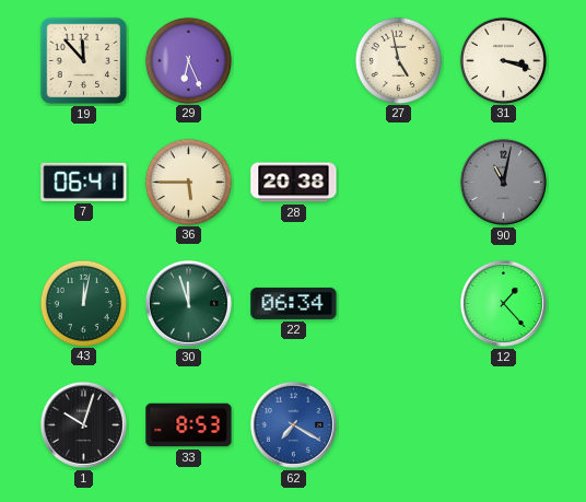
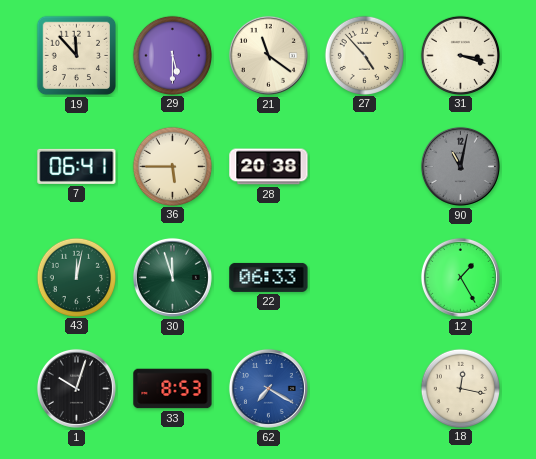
29: 6:26 -> 5:30
21: none -> 11:21
27: 4:58 -> 4:53
22: 06:34 -> 06:33
12: 1:23 -> 1:25
18: none -> 12:17
